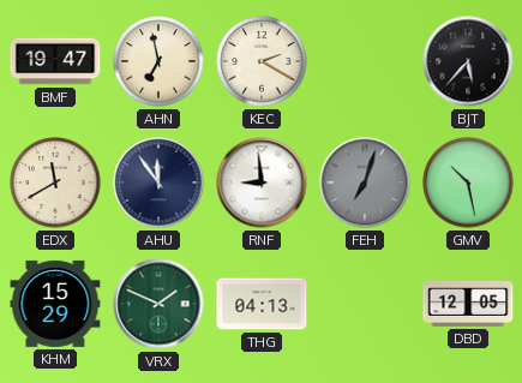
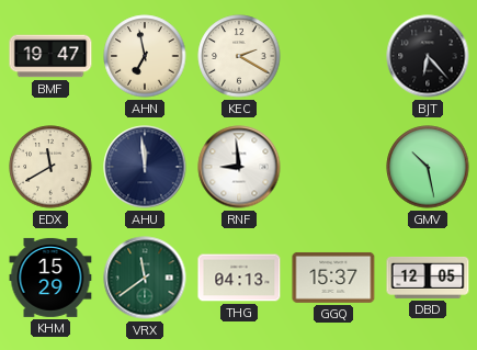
BJT: 5:37 -> 6:23
AHU: 11:54 -> 11:59
FEH: 7:03 -> none
VRX: 1:49 -> 11:39
GGQ: none -> 15:37
